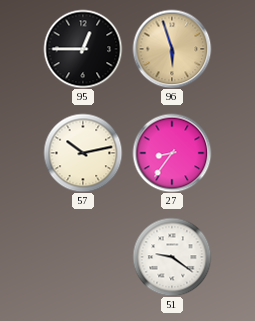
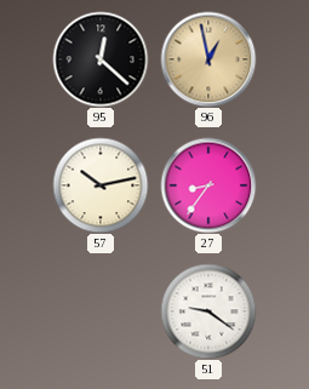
95: 12:45 -> 12:22
96: 5:57 -> 12:58
